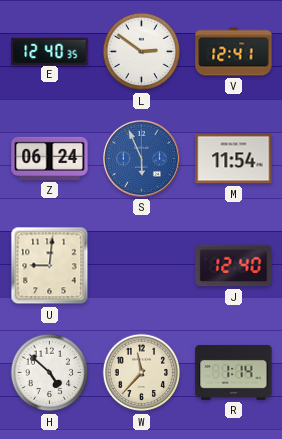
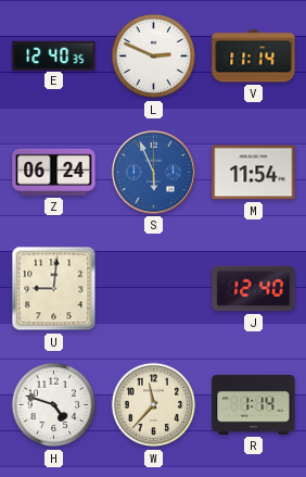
L: 2:51 -> 2:49
V: 12:41 -> 11:14
H: 4:52 -> 4:48
